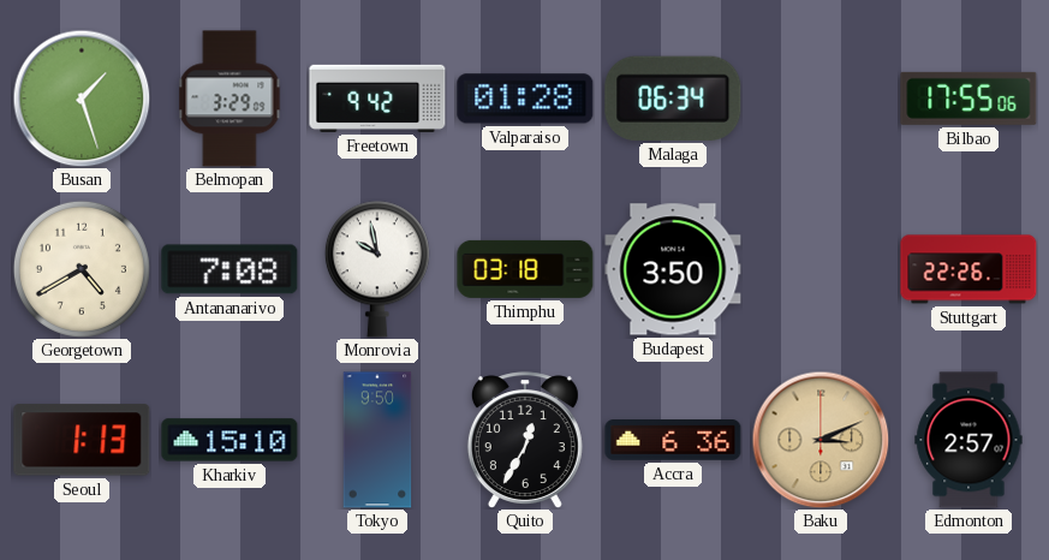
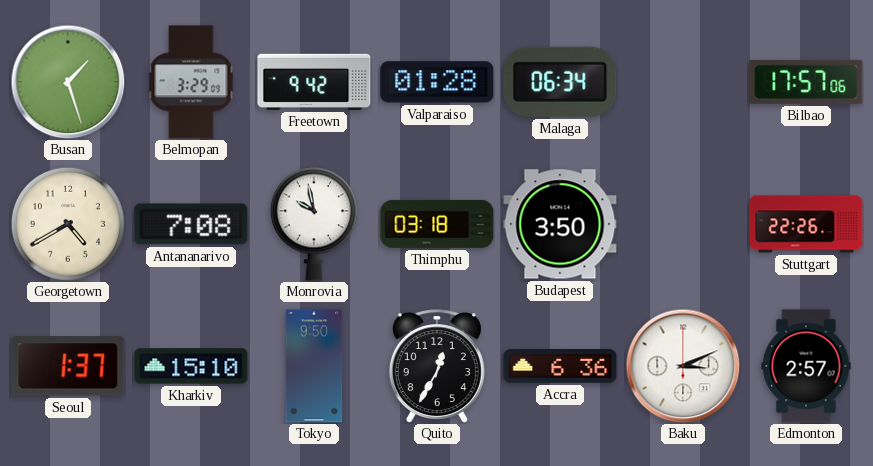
Bilbao: 17:55 -> 17:57
Seoul: 1:13 -> 1:37
Baku dial: champagne -> white
